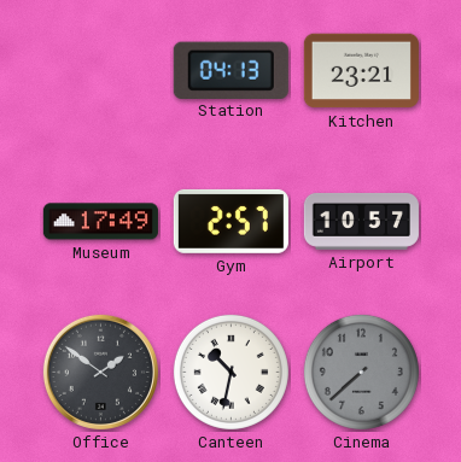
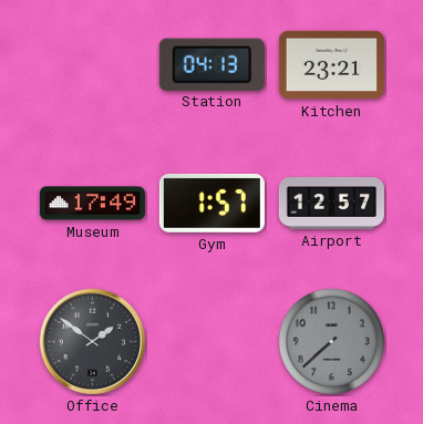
Gym: 2:57 -> 1:57
Airport: 10:57 -> 12:57
Canteen: 10:32 -> none
